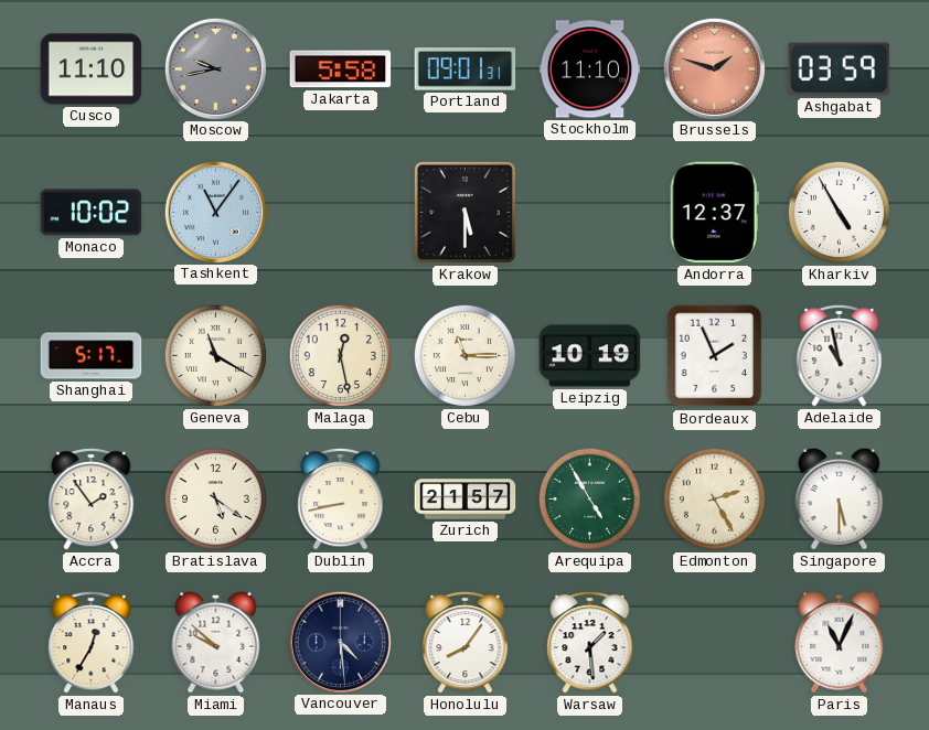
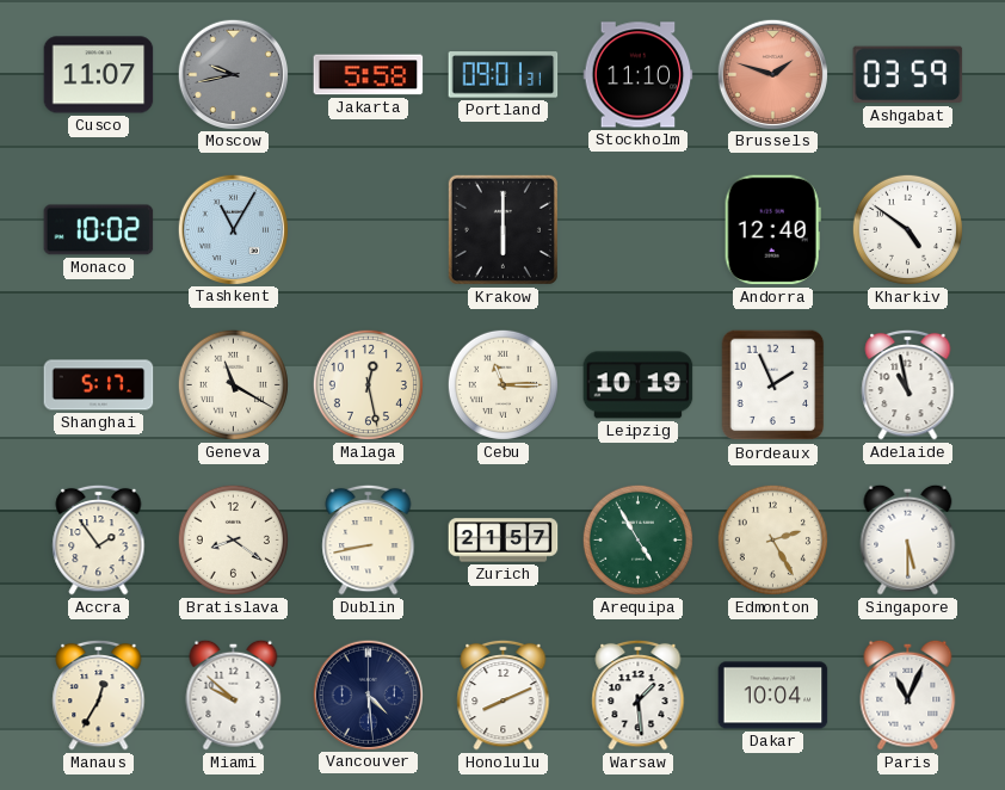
Cusco: 11:10 -> 11:07
Tashkent: 11:06 -> 11:05
Krakow: 5:30 -> 6:00
Andorra: 12:37 -> 12:40
Kharkiv: 4:55 -> 4:51
Bratislava: 5:21 -> 8:21
Honolulu: 8:06 -> 8:11
Dakar: none -> 10:04
